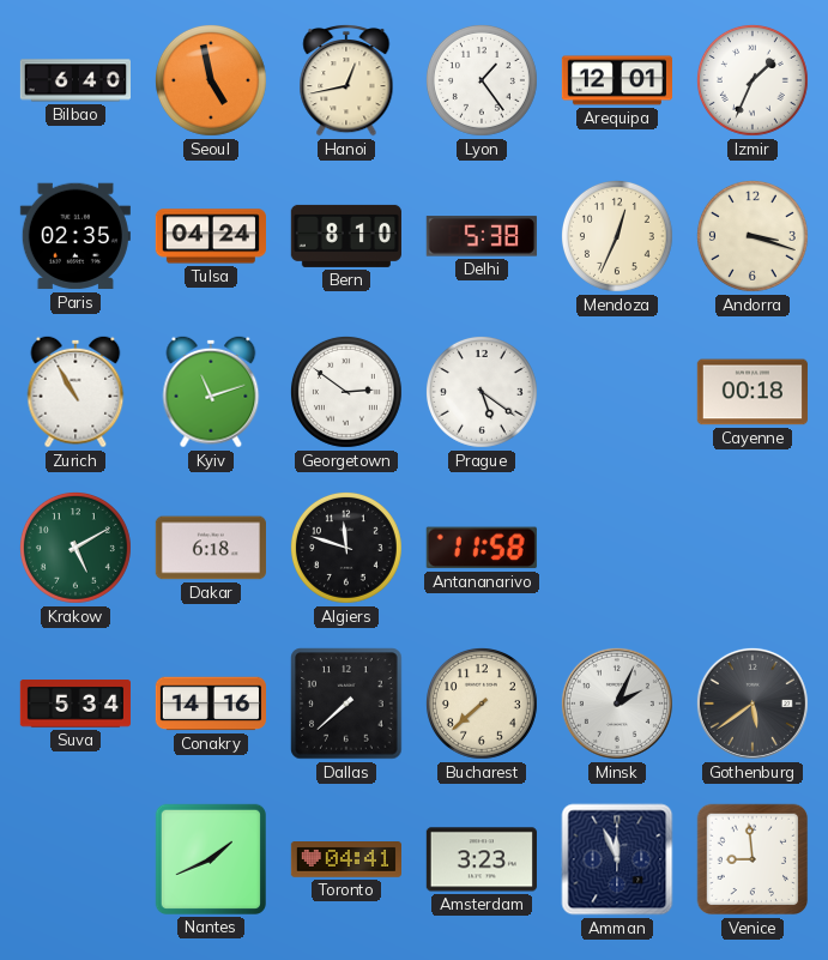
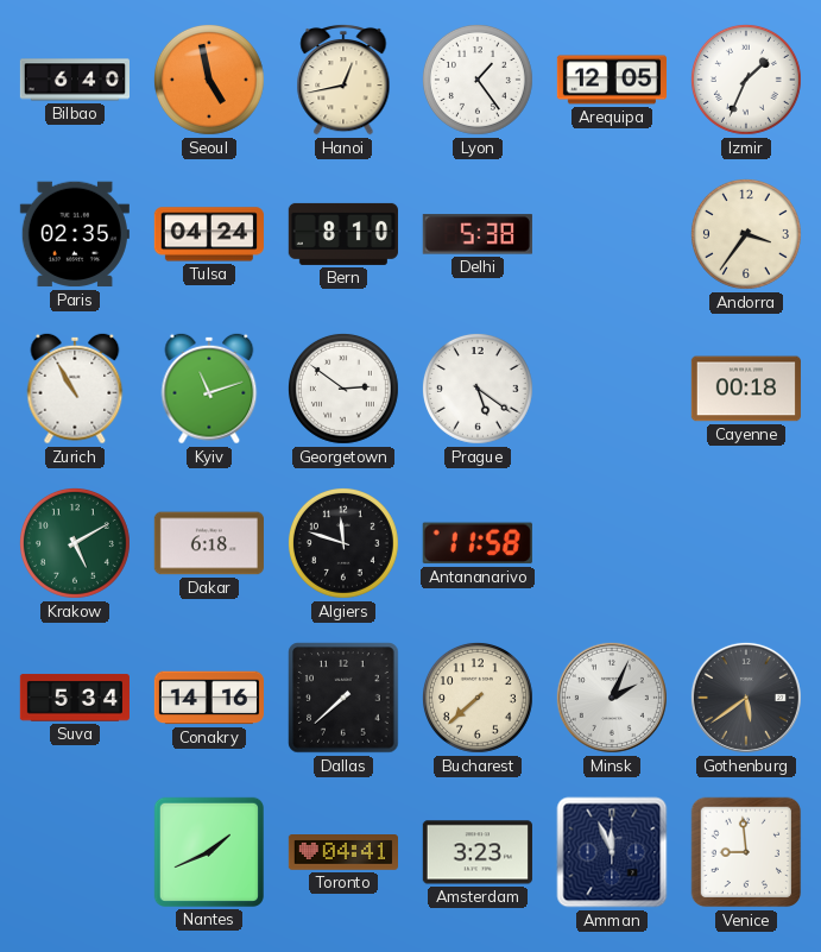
Arequipa: 12:01 -> 12:05
Mendoza: 12:34 -> none
Andorra: 3:18 -> 3:36
